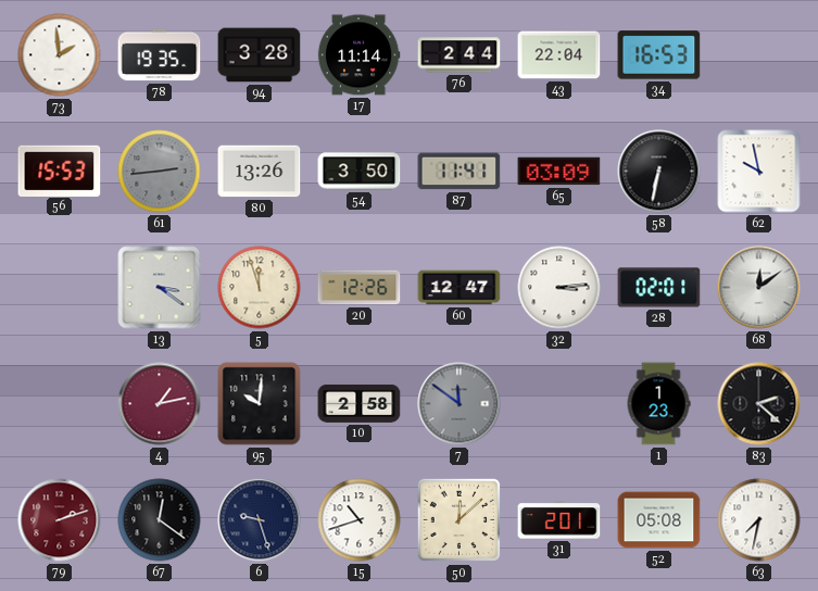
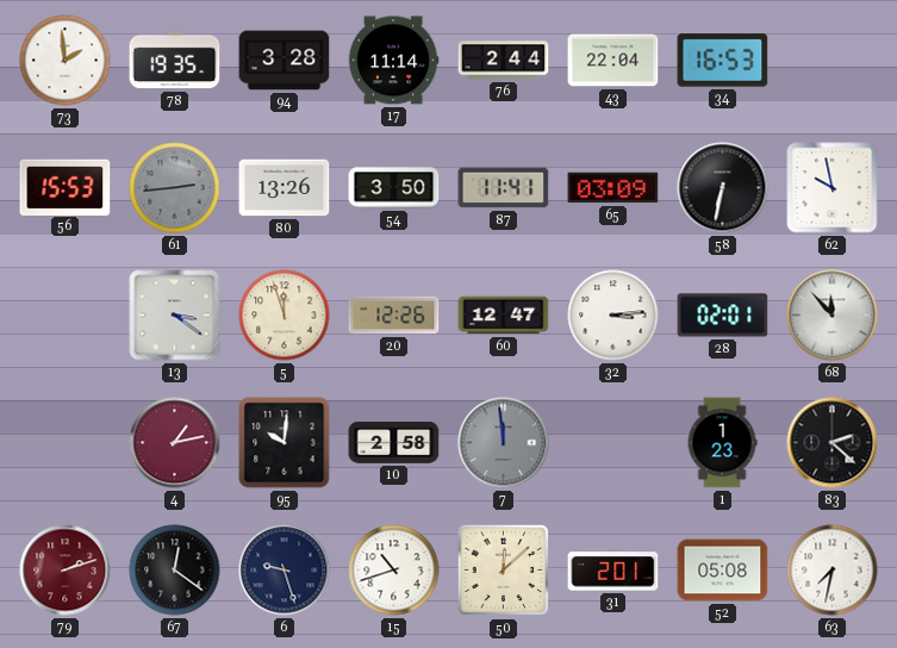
68: 12:09 -> 11:53
7: 11:51 -> 11:59
